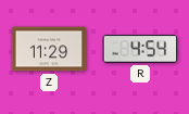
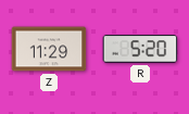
R: 4:54 -> 5:20
